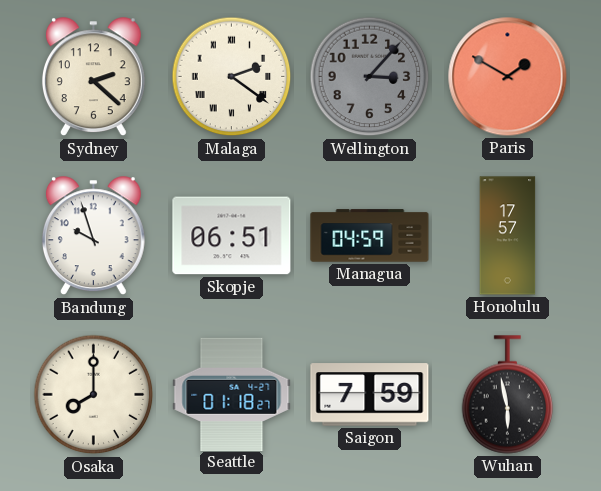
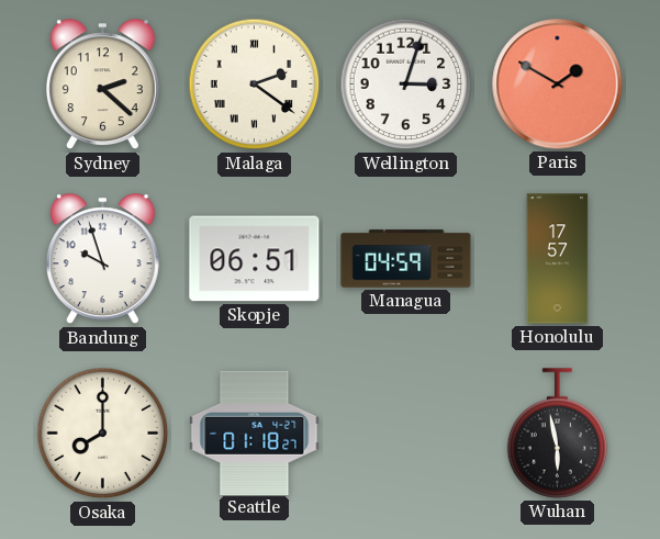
Wellington: 3:07 -> 3:03
Wellington dial: grey -> white
Saigon: 7:59 -> none
